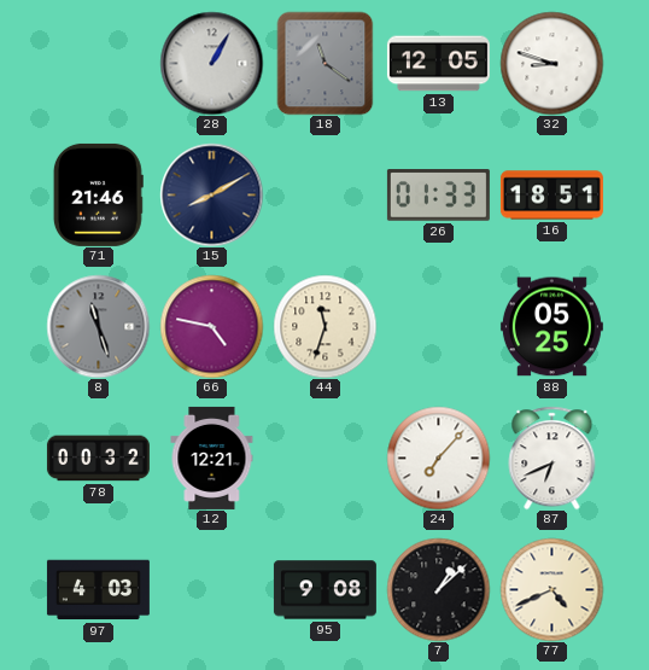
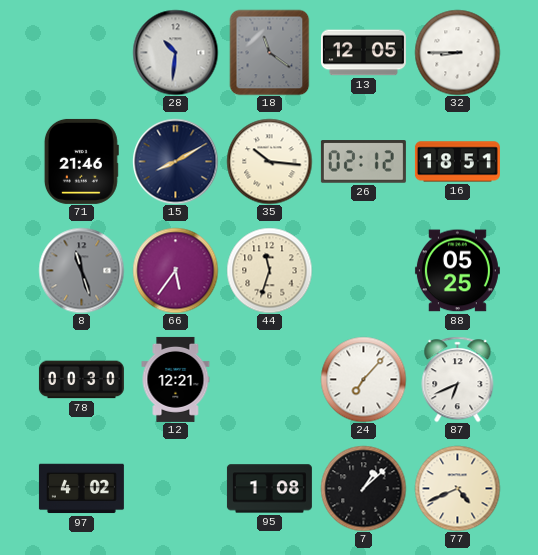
28: 1:05 -> 10:31
32: 8:48 -> 8:45
35: none -> 10:16
26: 01:33 -> 02:12
66: 4:47 -> 5:36
78: 00:32 -> 00:30
97: 4:03 -> 4:02
95: 9:08 -> 1:08
